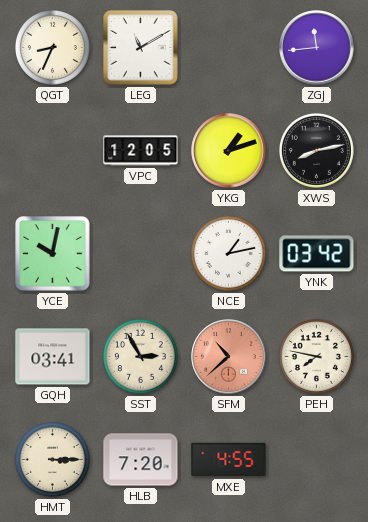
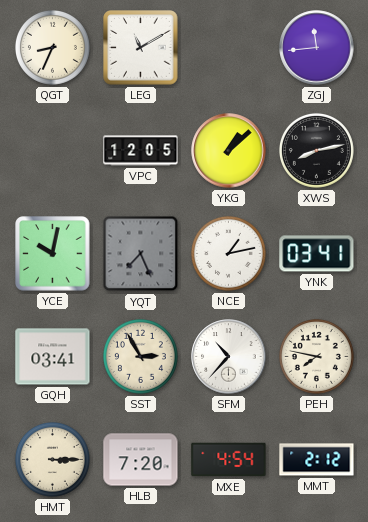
YKG: 1:12 -> 1:08
YQT: none -> 7:26
YNK: 03:42 -> 03:41
SFM: 10:38 -> 10:37
SFM dial: salmon -> white
MXE: 4:55 -> 4:54
MMT: none -> 2:12
